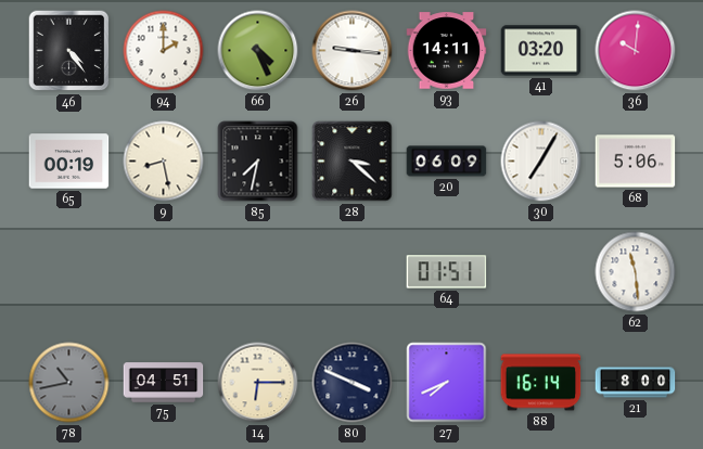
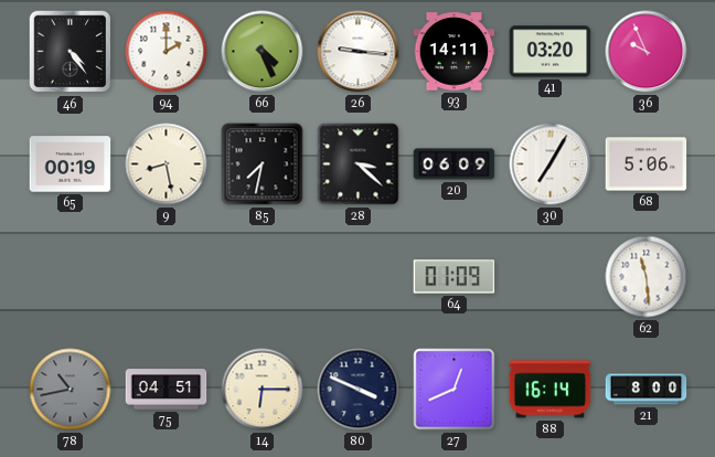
36: 10:01 -> 9:56
64: 01:51 -> 01:09
27: 7:41 -> 12:41
